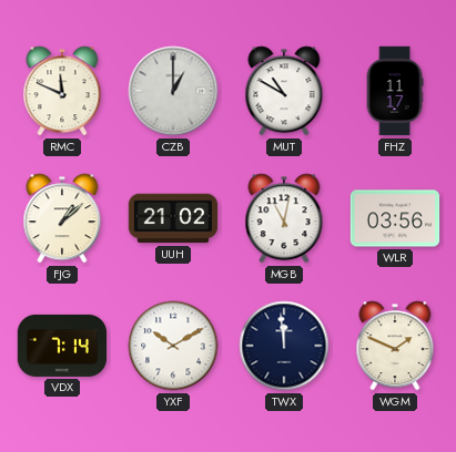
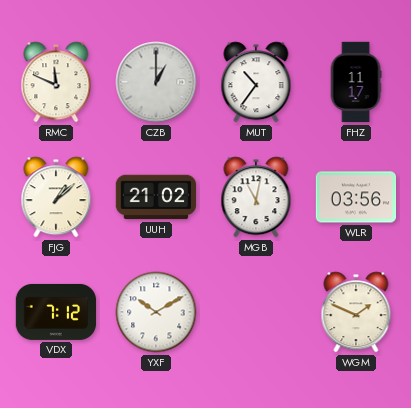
MUT: 10:50 -> 10:36
VDX: 7:14 -> 7:12
TWX: 11:59 -> none
